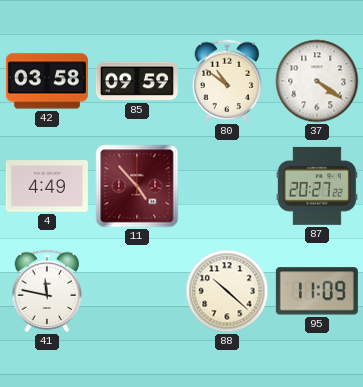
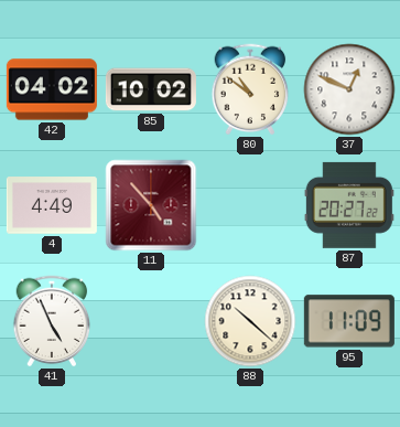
42: 03:58 -> 04:02
85: 09:59 -> 10:02
37: 4:21 -> 12:49
41: 11:47 -> 4:56
